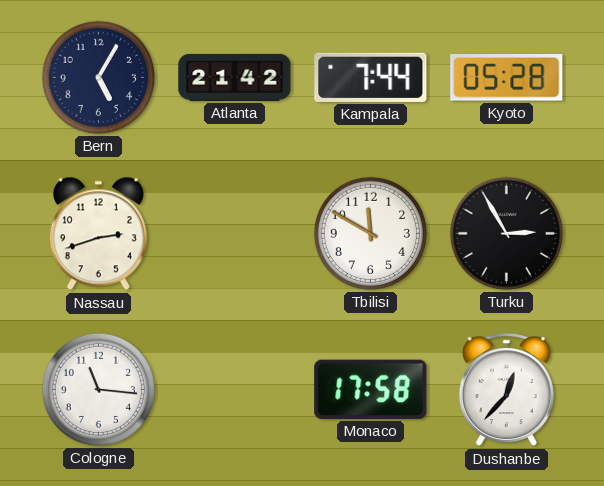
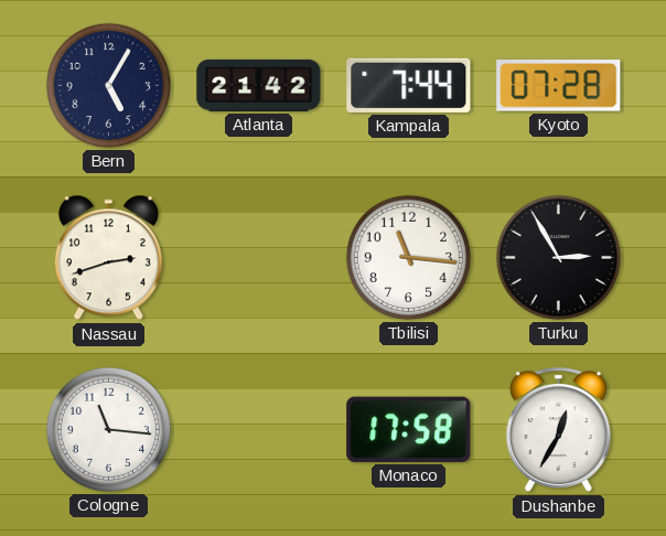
Kyoto: 05:28 -> 07:28
Tbilisi: 11:50 -> 11:16
Dushanbe: 12:37 -> 12:35
